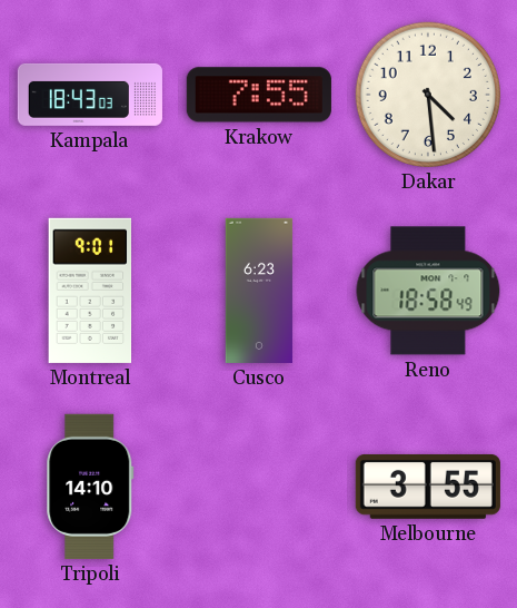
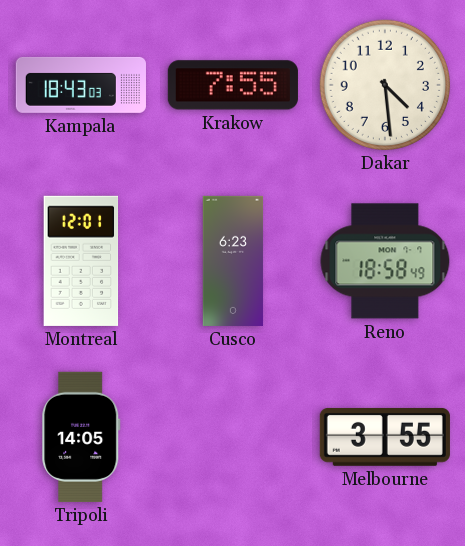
Montreal: 9:01 -> 12:01
Tripoli: 14:10 -> 14:05
